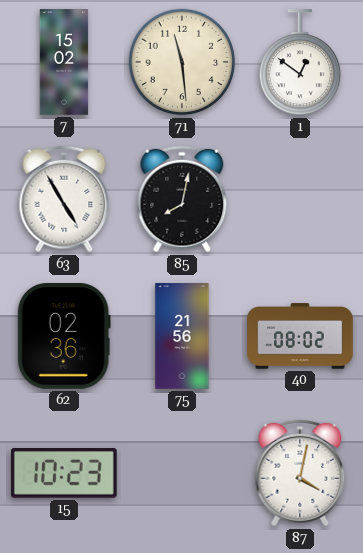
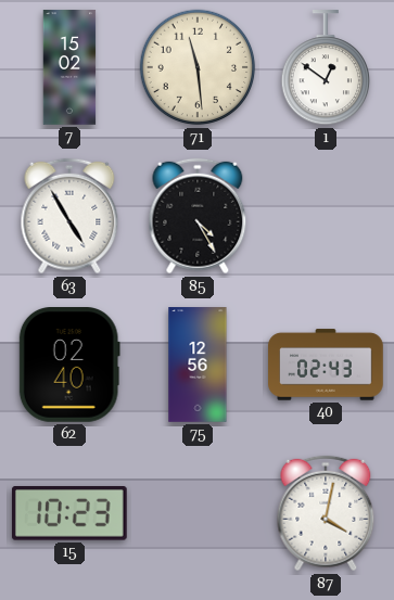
85: 8:02 -> 4:25
62: 02:36 -> 02:40
75: 21:56 -> 12:56
40: 08:02 -> 02:43
